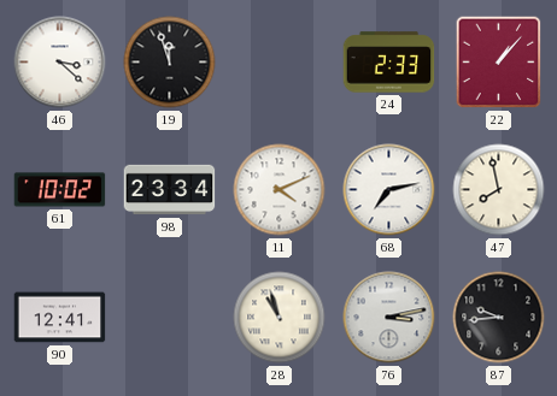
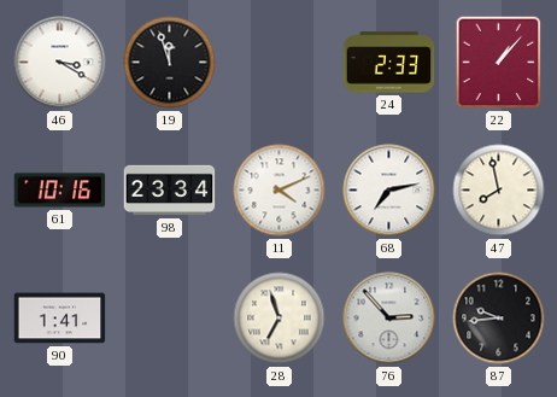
46: 3:22 -> 3:20
61: 10:02 -> 10:16
90: 12:41 -> 1:41
28: 10:57 -> 6:57
76: 3:13 -> 2:53
